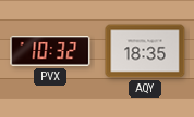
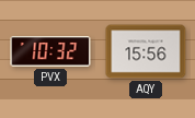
AQY: 18:35 -> 15:56
